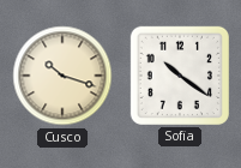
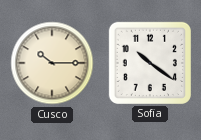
Cusco: 10:18 -> 10:15
